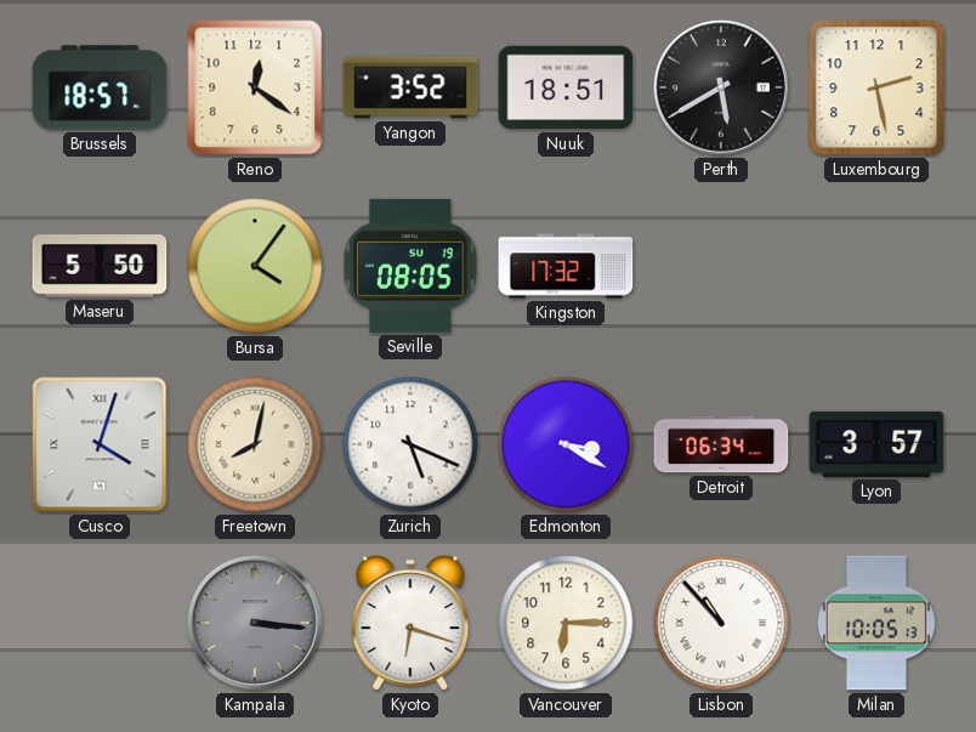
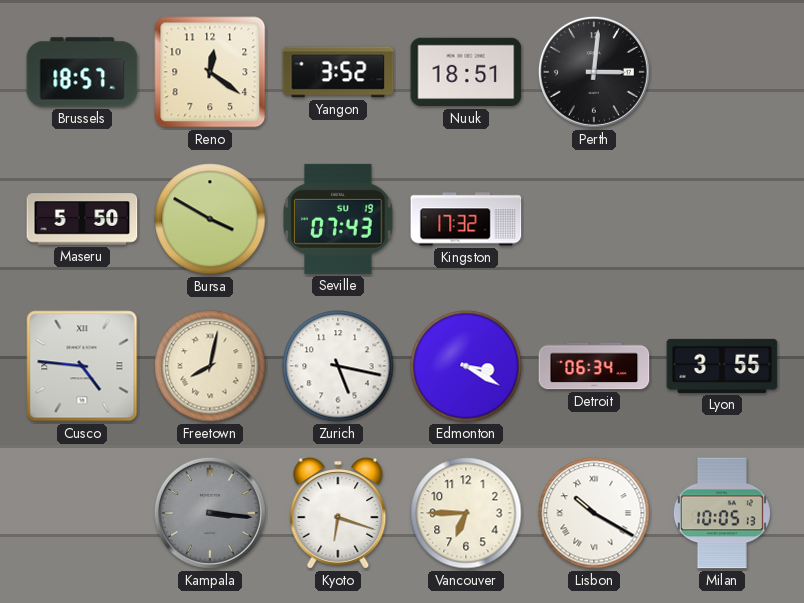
Perth: 5:40 -> 3:01
Luxembourg: 2:28 -> none
Bursa: 4:06 -> 3:50
Seville: 08:05 -> 07:43
Cusco: 4:03 -> 4:46
Zurich: 5:19 -> 5:17
Lyon: 3:57 -> 3:55
Vancouver: 6:15 -> 6:45
Lisbon: 10:53 -> 10:20
